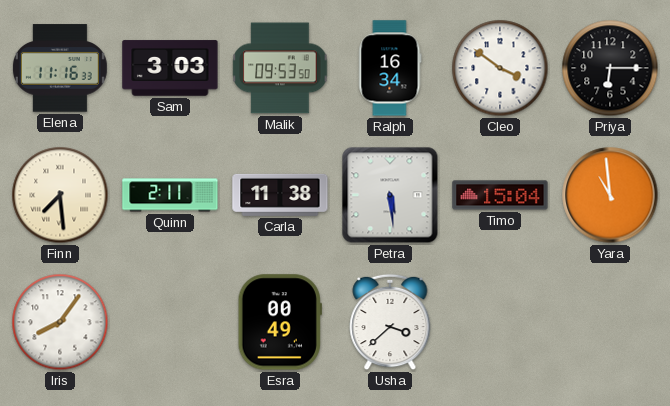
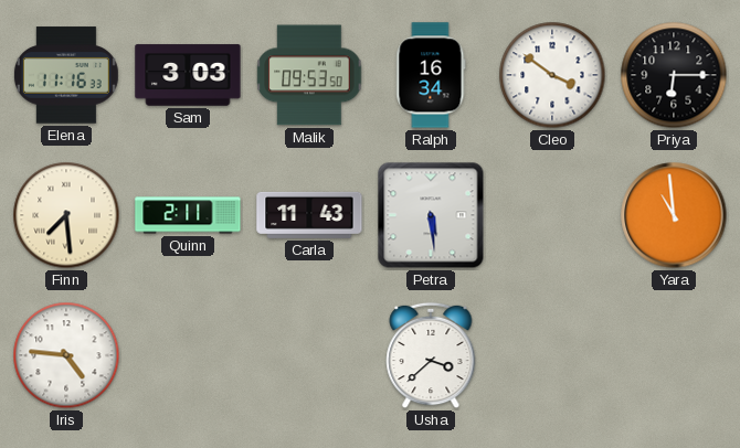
Carla: 11:38 -> 11:43
Timo: 15:04 -> none
Iris: 8:06 -> 4:46
Esra: 00:49 -> none
